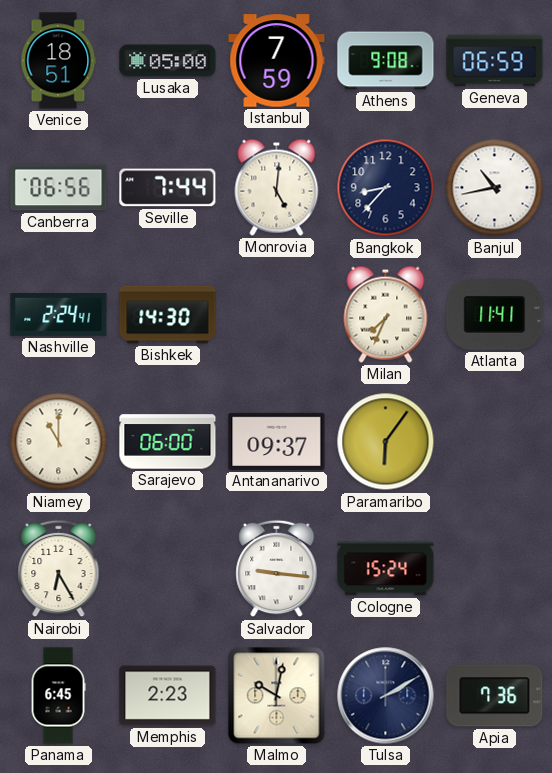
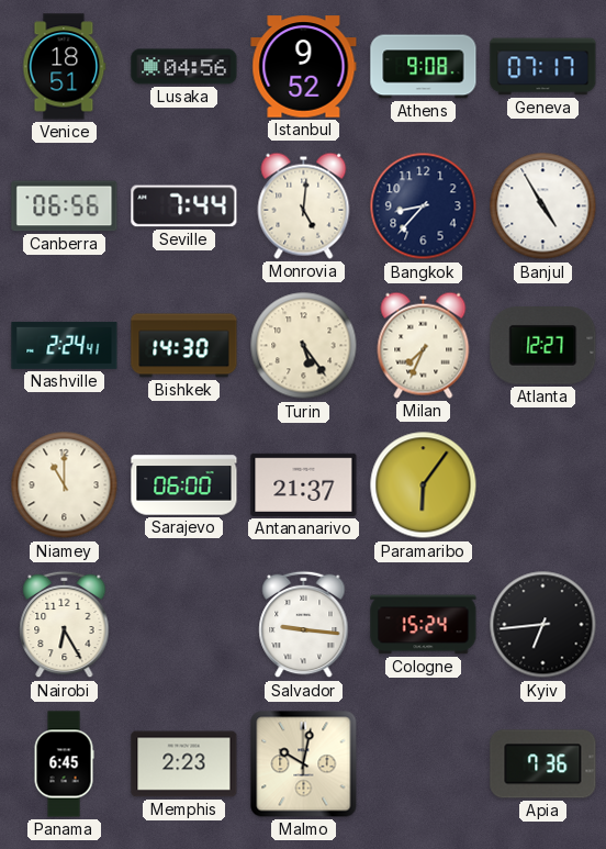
Lusaka: 05:00 -> 04:56
Istanbul: 7:59 -> 9:52
Geneva: 06:59 -> 07:17
Banjul: 10:43 -> 4:55
Turin: none -> 5:24
Atlanta: 11:41 -> 12:27
Antananarivo: 09:37 -> 21:37
Kyiv: none -> 6:44
Tulsa: 2:10 -> none
